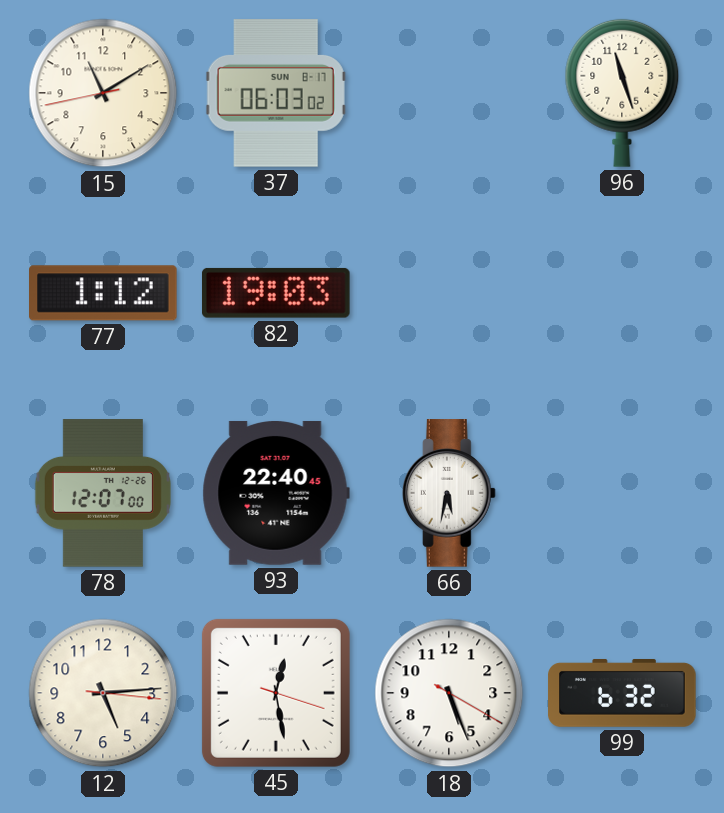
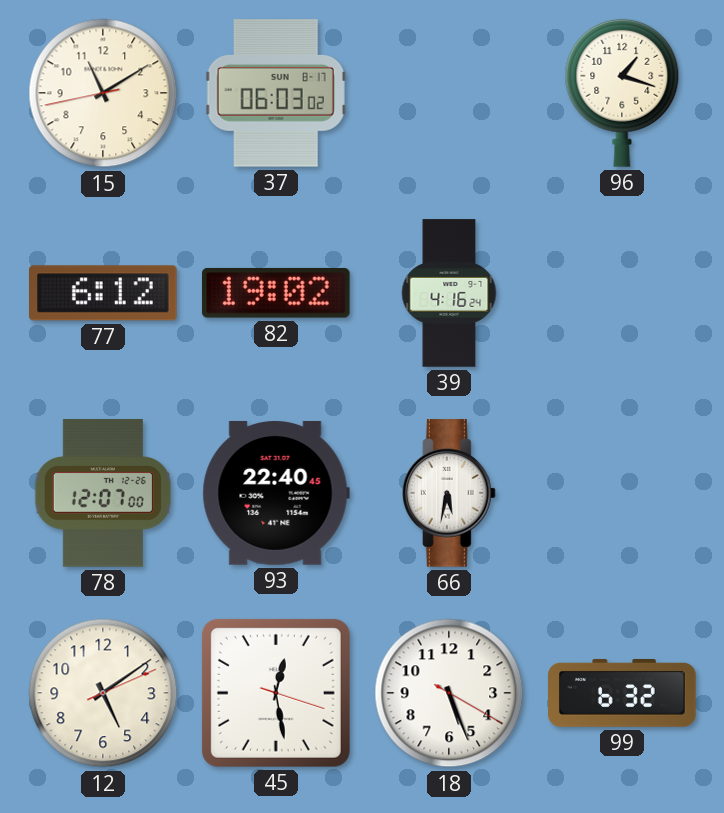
96: 11:27 -> 1:18
77: 1:12 -> 6:12
82: 19:03 -> 19:02
39: none -> 4:16
12: 5:14 -> 5:09
